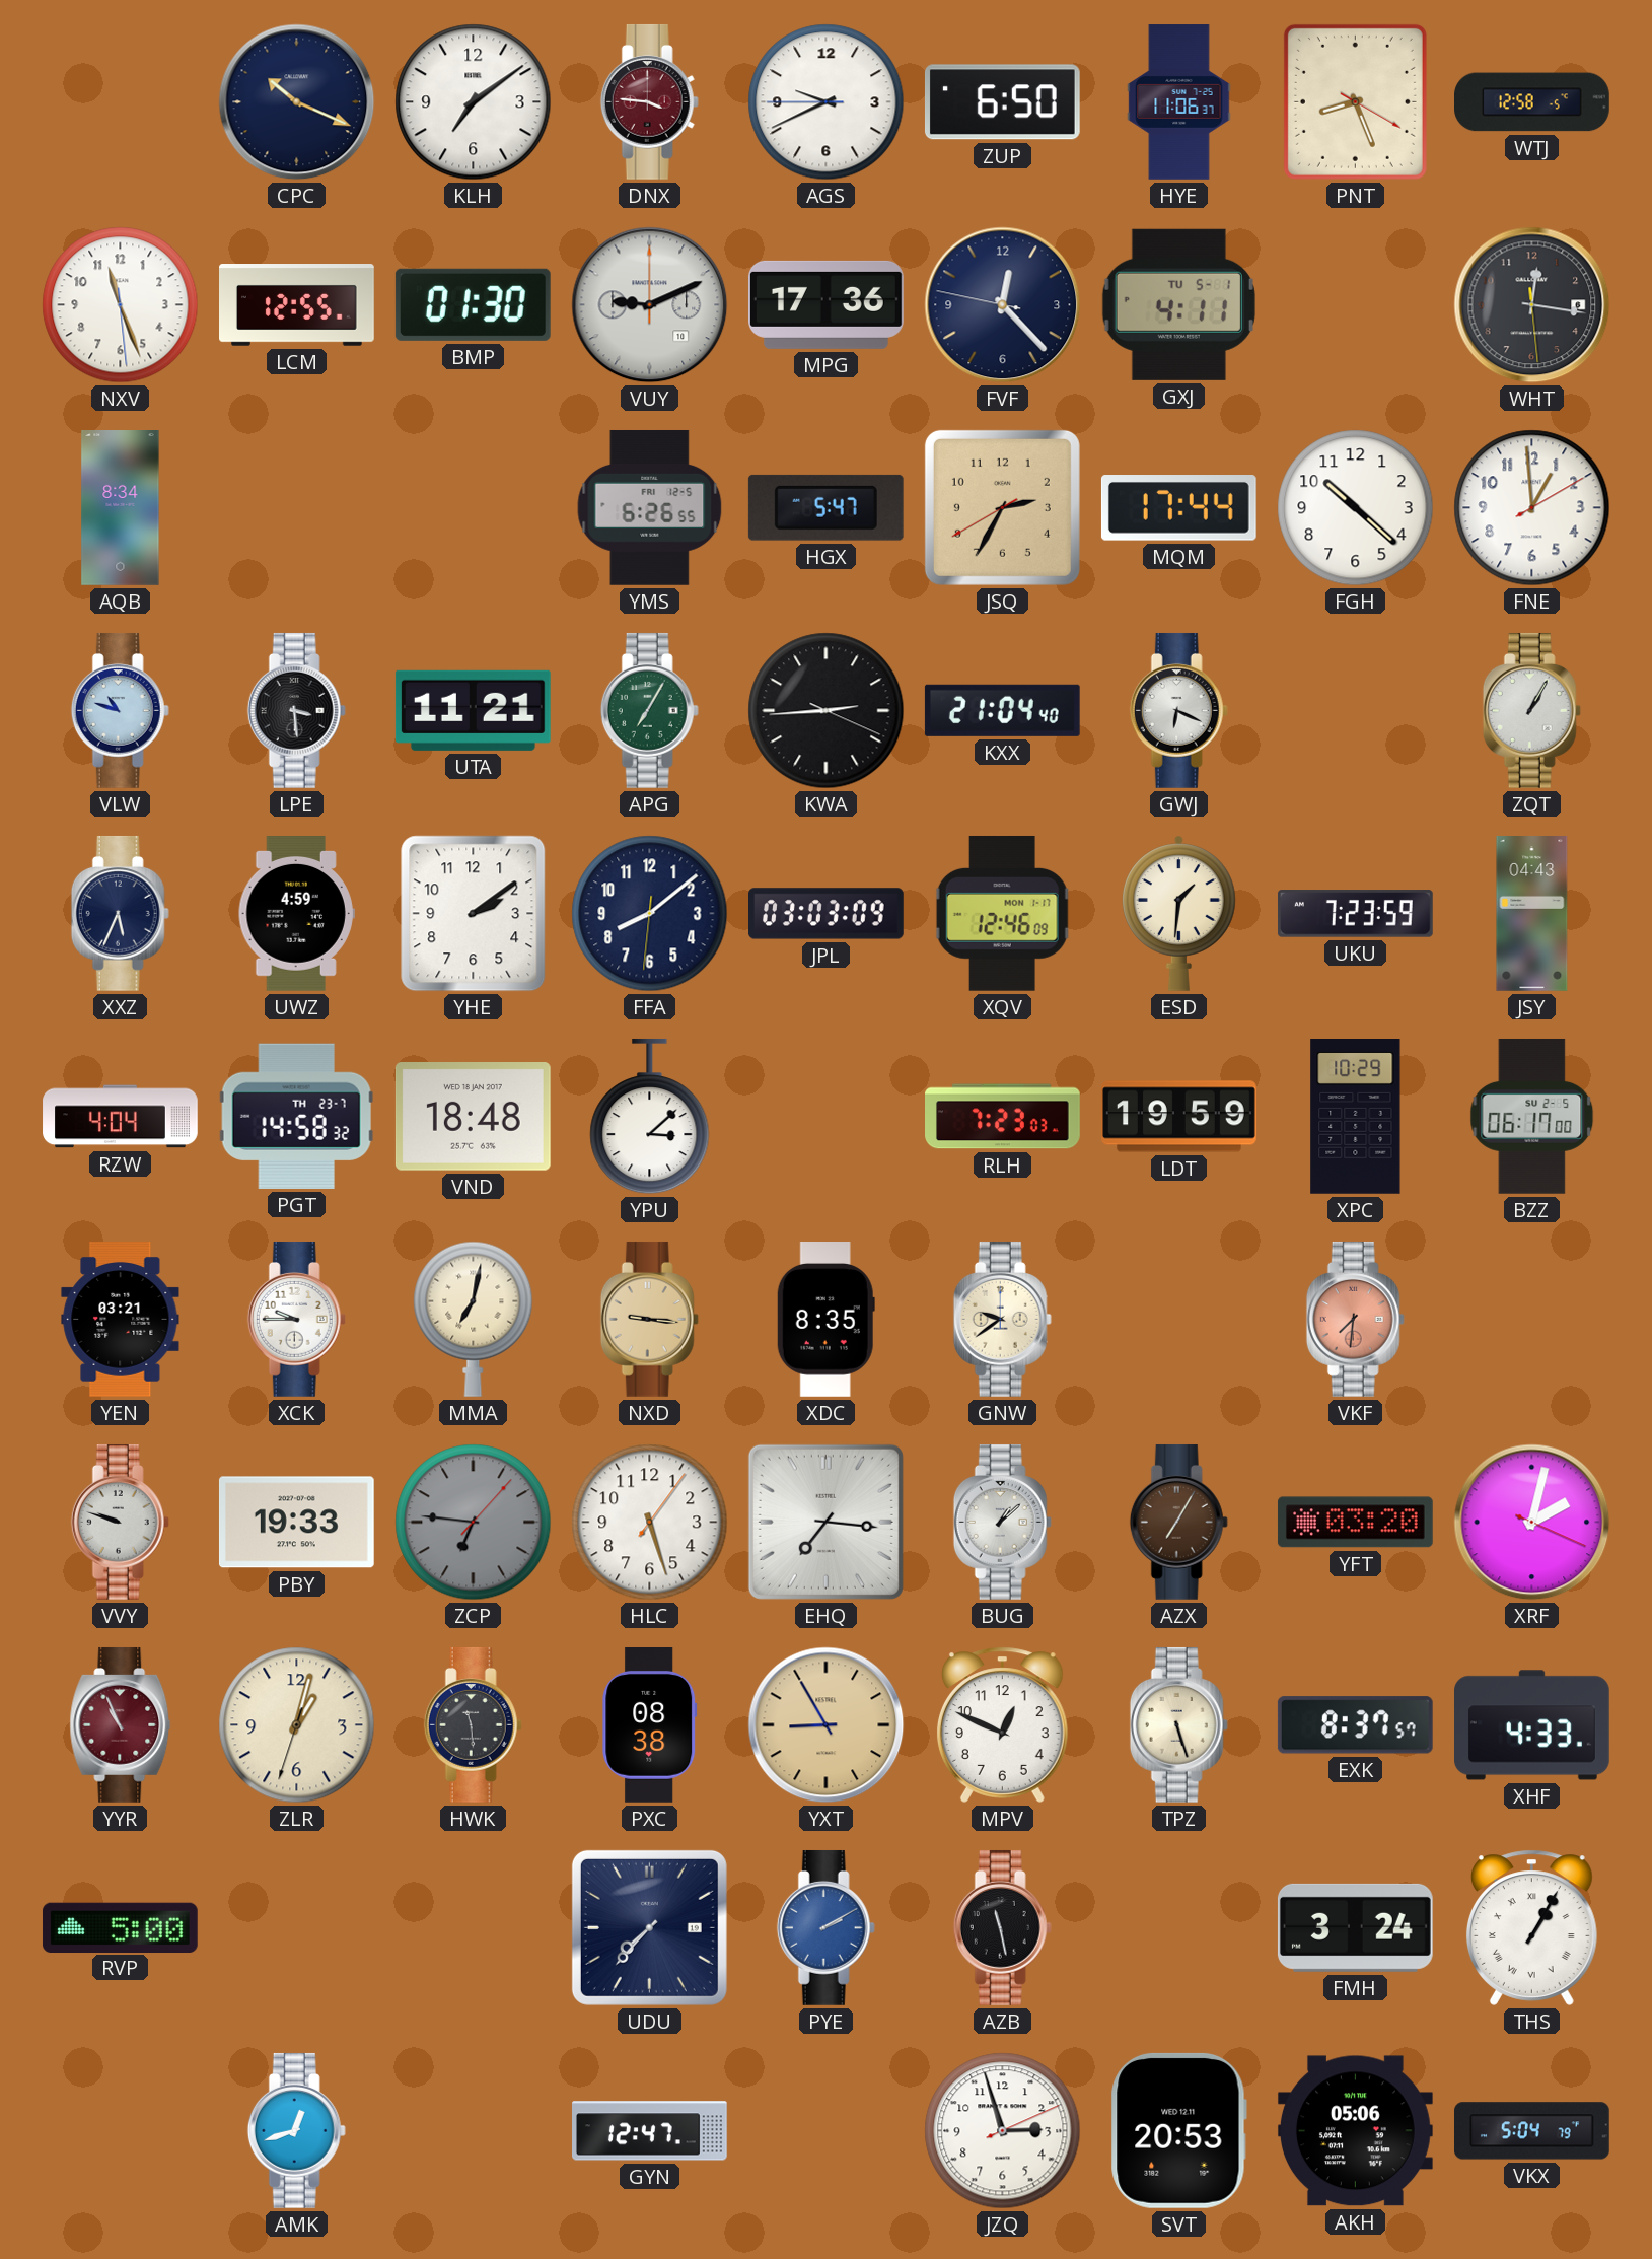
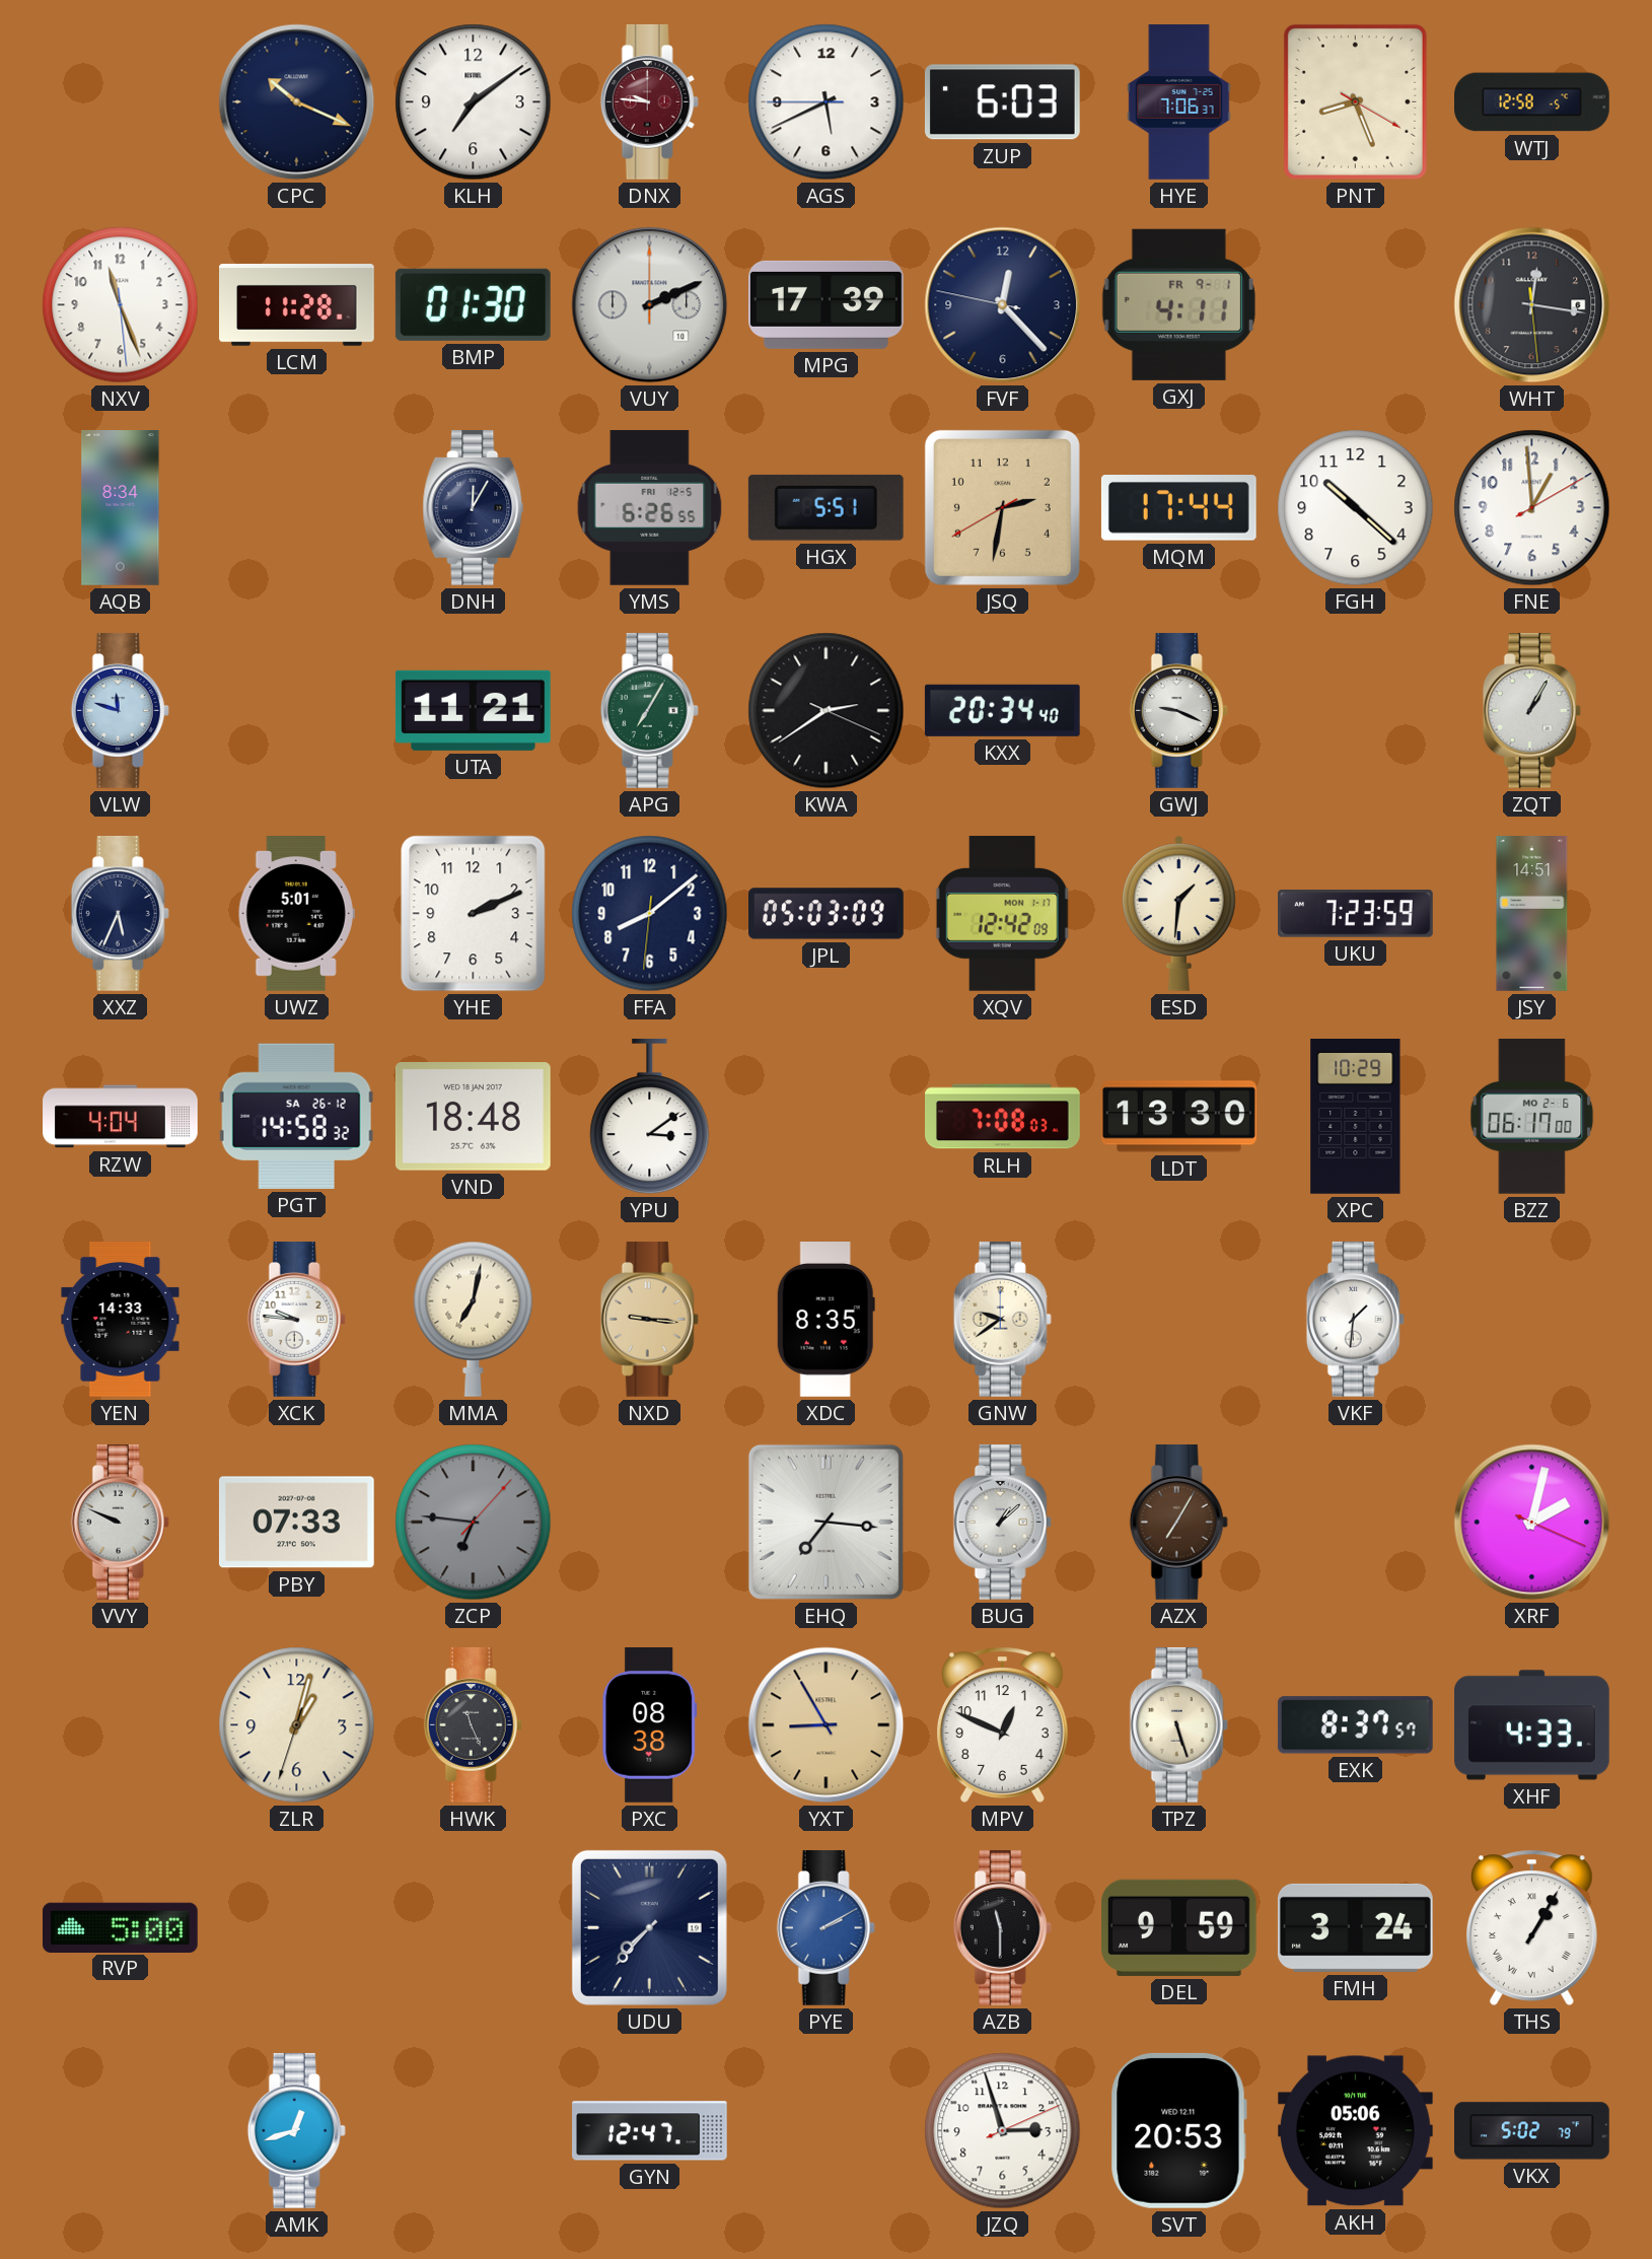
DNX: 3:46 -> 9:46
AGS: 9:40 -> 5:40
ZUP: 6:50 -> 6:03
HYE: 11:06 -> 7:06
LCM: 12:55 -> 11:28
VUY: 9:11 -> 2:11
MPG: 17:36 -> 17:39
GXJ date: TU 5-1 -> FR 9-1
DNH: none -> 12:05
HGX: 5:47 -> 5:51
JSQ: 2:34 -> 2:31
VLW: 10:48 -> 11:48
LPE: 3:29 -> none
KWA: 2:44 -> 2:39
KXX: 21:04 -> 20:34
GWJ: 6:19 -> 9:19
UWZ: 4:59 -> 5:01
YHE: 2:09 -> 2:11
JPL: 03:03 -> 05:03
XQV: 12:46 -> 12:42
JSY: 04:43 -> 14:51
PGT date: TH 23-7 -> SA 26-12
YPU: 3:08 -> 3:09
RLH: 7:23 -> 7:08
LDT: 19:59 -> 13:30
BZZ date: SU 2-5 -> MO 2-6
YEN: 03:21 -> 14:33
XCK: 9:45 -> 9:46
VKF: 7:31 -> 1:31
VKF dial: salmon -> white
VVY: 9:48 -> 9:49
PBY: 19:33 -> 07:33
HLC: 5:27 -> none
YFT: 03:20 -> none
YYR: 10:56 -> none
HWK: 11:29 -> 11:26
AZB: 11:28 -> 11:30
DEL: none -> 9:59
VKX: 5:04 -> 5:02
